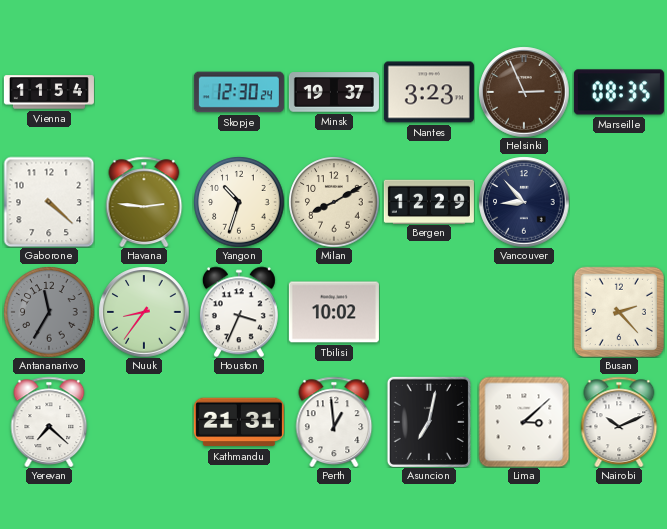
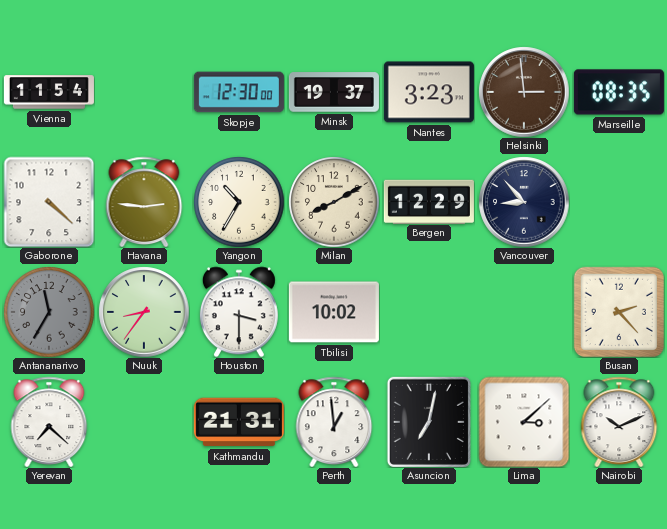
Skopje: 12:30:24 -> 12:30:00
Helsinki: 2:56 -> 2:59
Yangon: 10:33 -> 10:35
Houston: 3:34 -> 3:30
